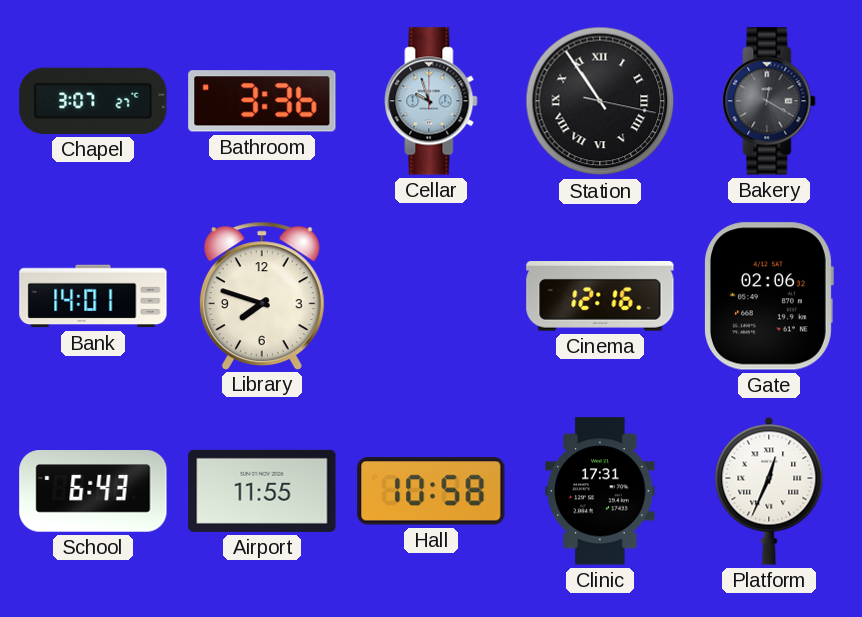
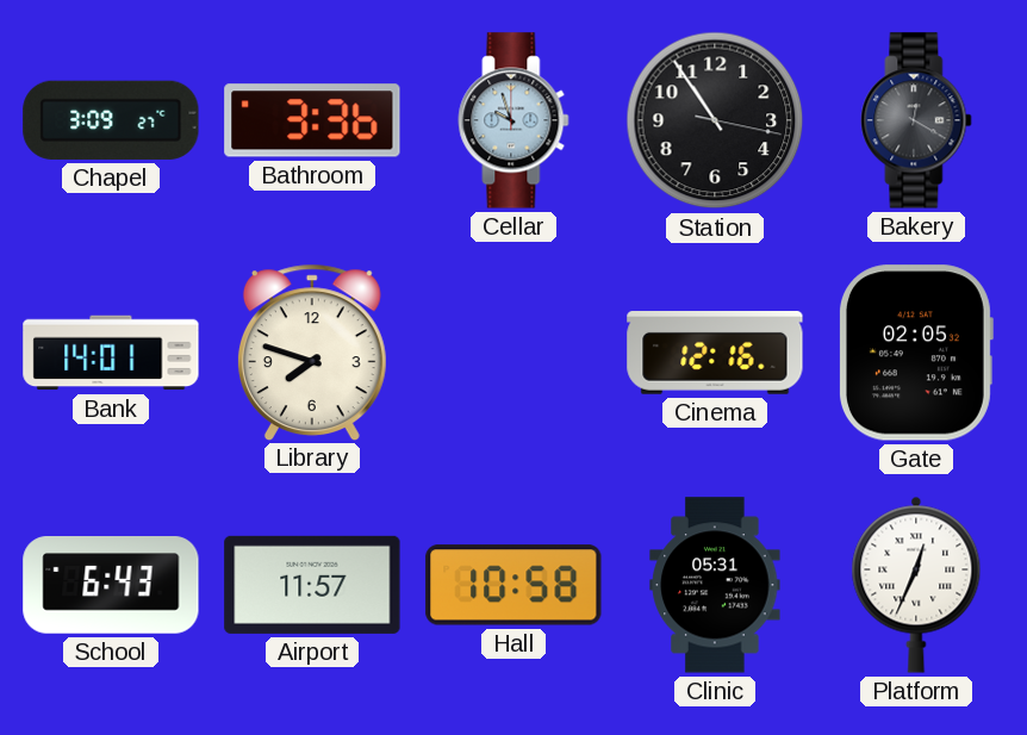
Chapel: 3:07 -> 3:09
Station numerals: Roman -> Arabic
Gate: 02:06 -> 02:05
Airport: 11:55 -> 11:57
Clinic: 17:31 -> 05:31
